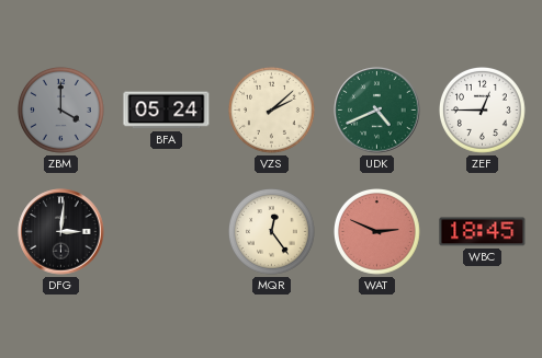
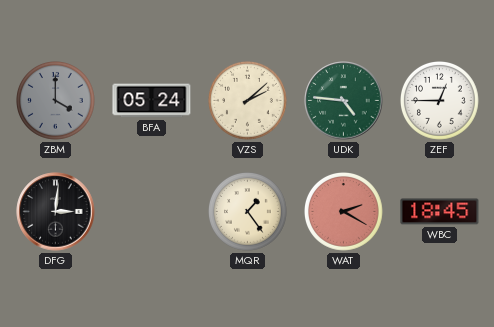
UDK: 4:41 -> 4:46
MQR: 12:24 -> 1:24
WAT: 2:49 -> 2:20
